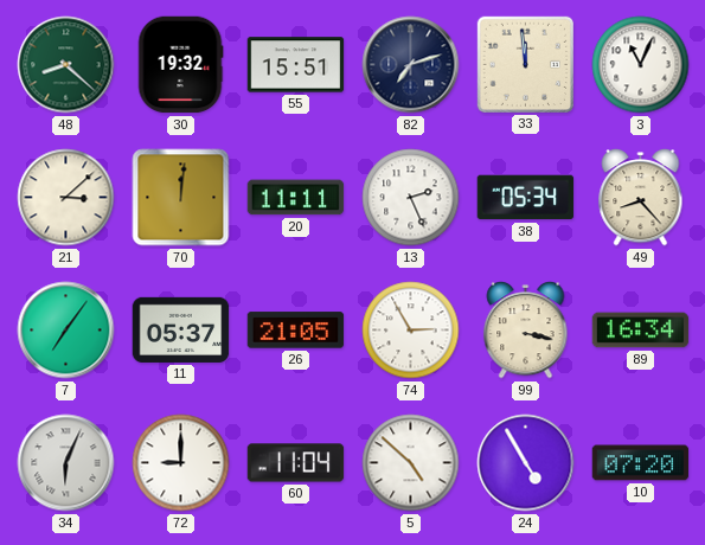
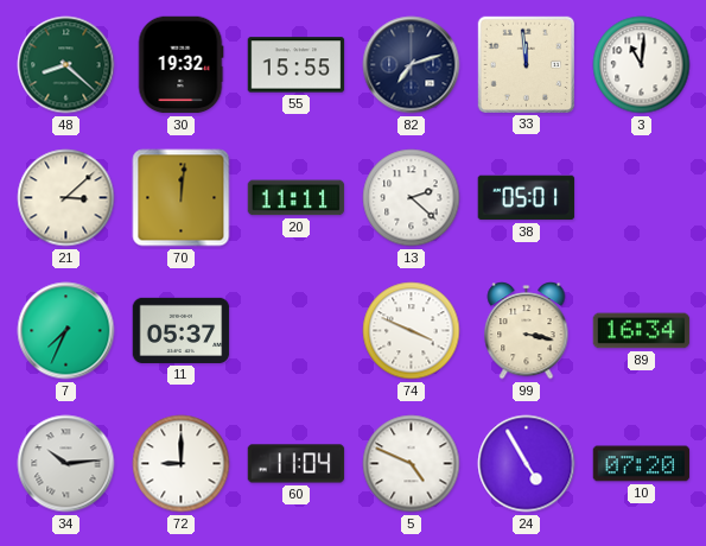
55: 15:51 -> 15:55
3: 11:04 -> 11:01
13: 2:26 -> 2:22
38: 05:34 -> 05:01
49: 8:23 -> none
7: 7:06 -> 7:34
26: 21:05 -> none
74: 2:55 -> 3:49
34: 6:04 -> 10:14
5: 4:52 -> 4:49
